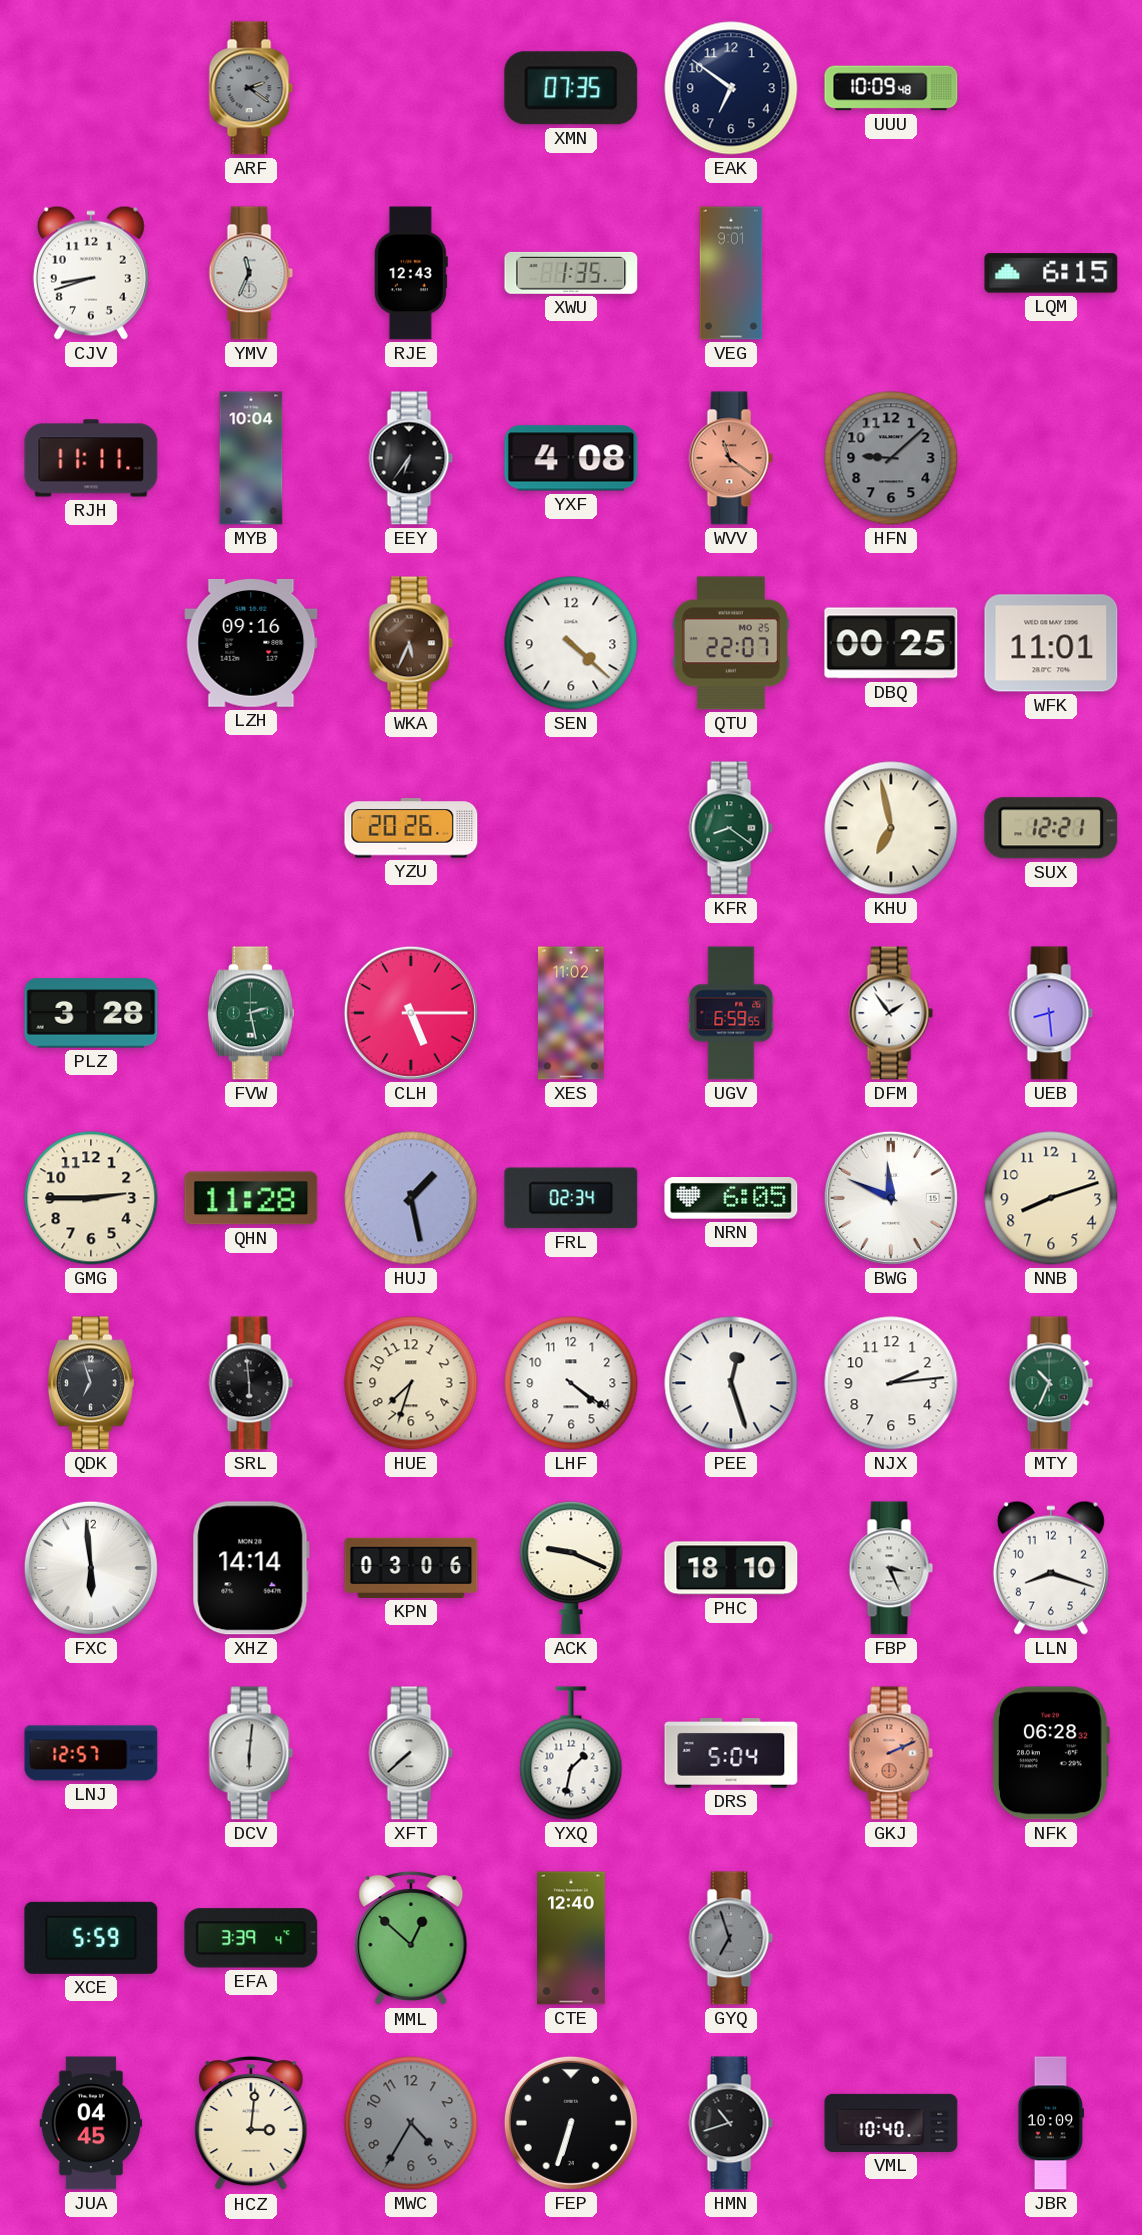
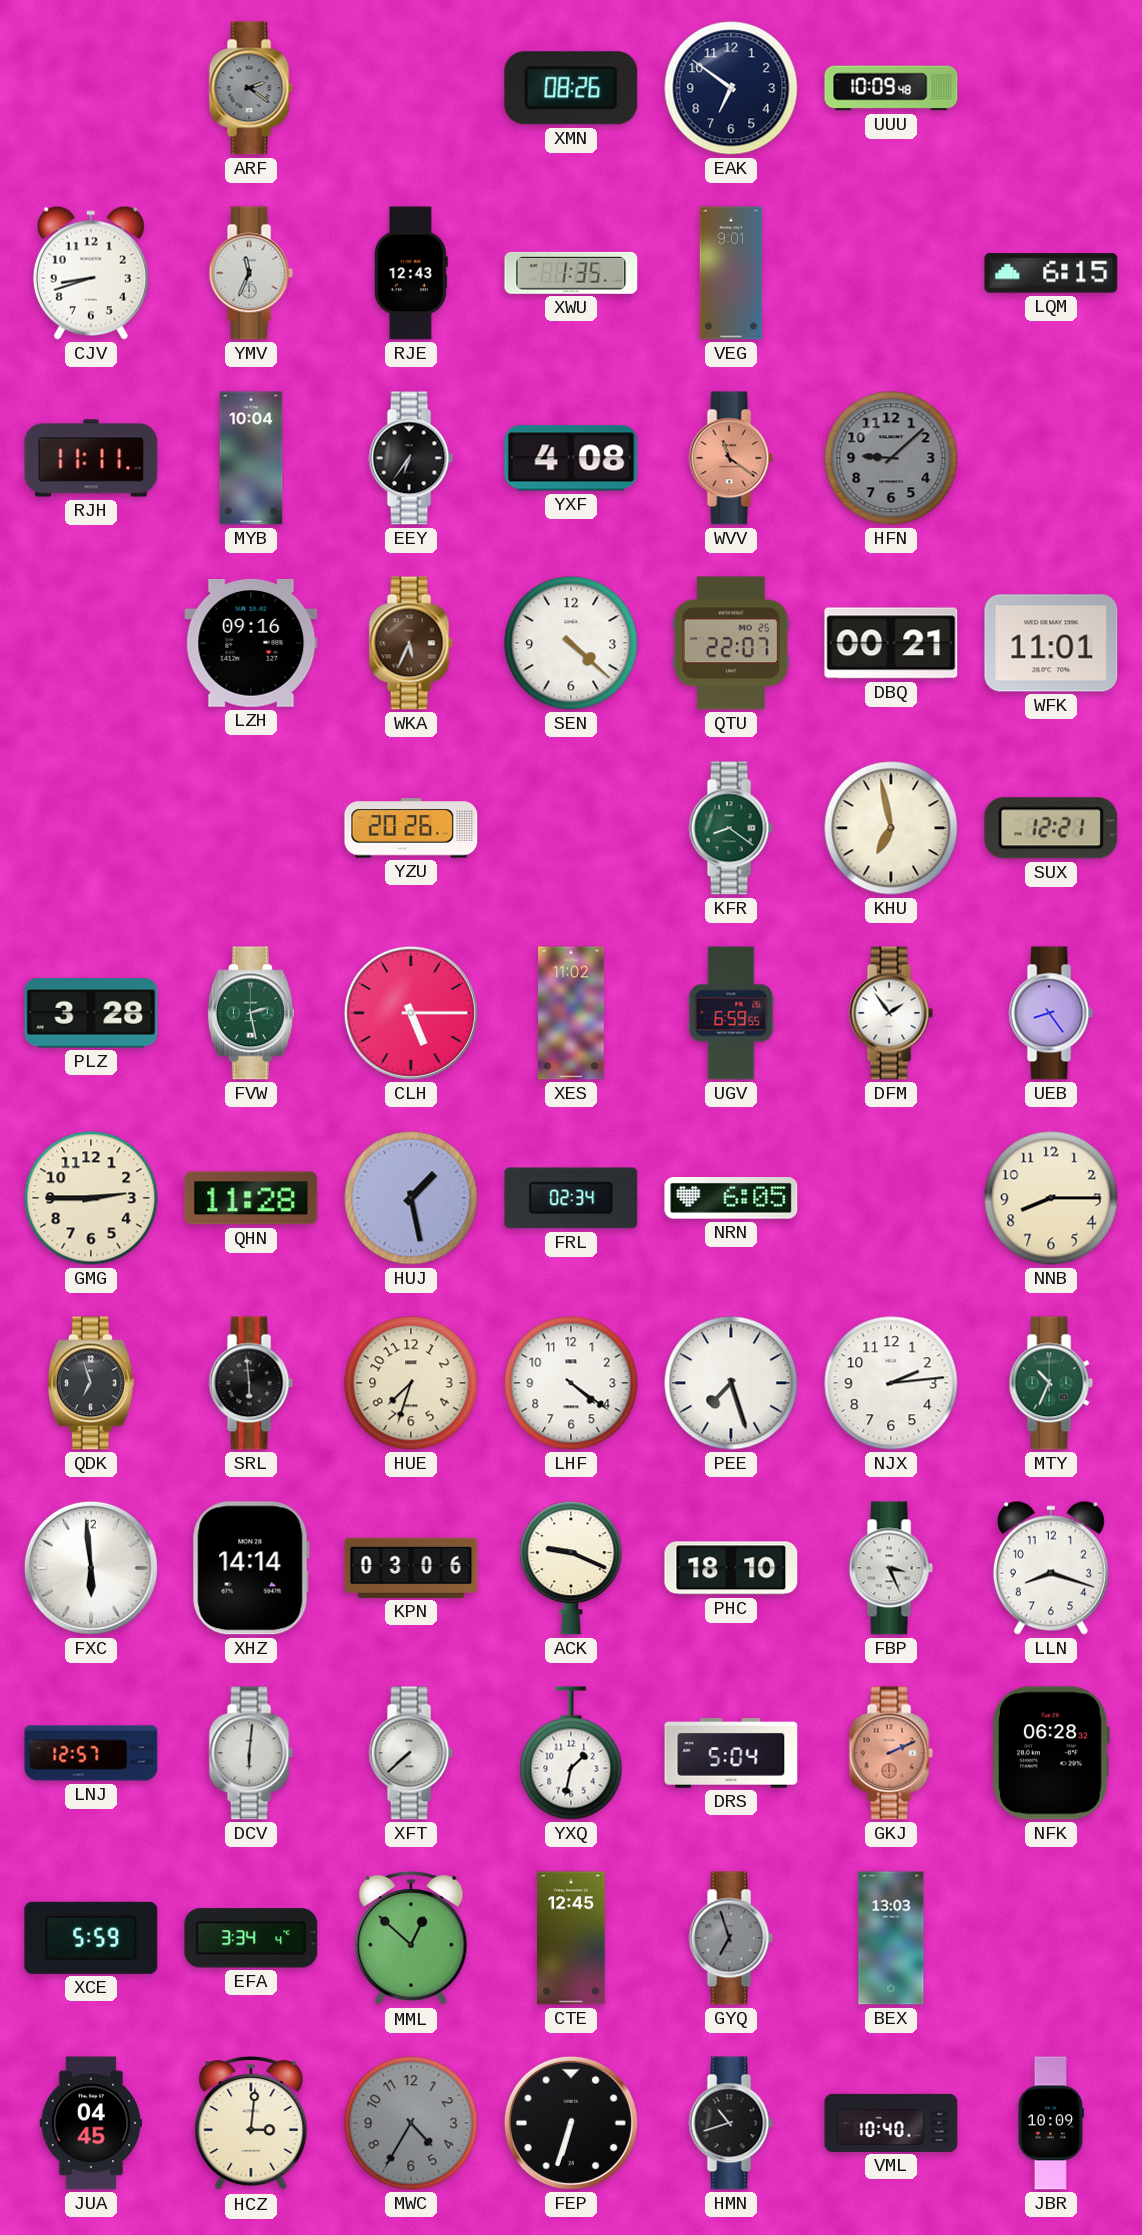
XMN: 07:35 -> 08:26
DBQ: 00:25 -> 00:21
UEB: 8:29 -> 8:24
BWG: 11:49 -> none
NNB: 8:12 -> 8:15
PEE: 12:27 -> 7:27
EFA: 3:39 -> 3:34
CTE: 12:40 -> 12:45
BEX: none -> 13:03
